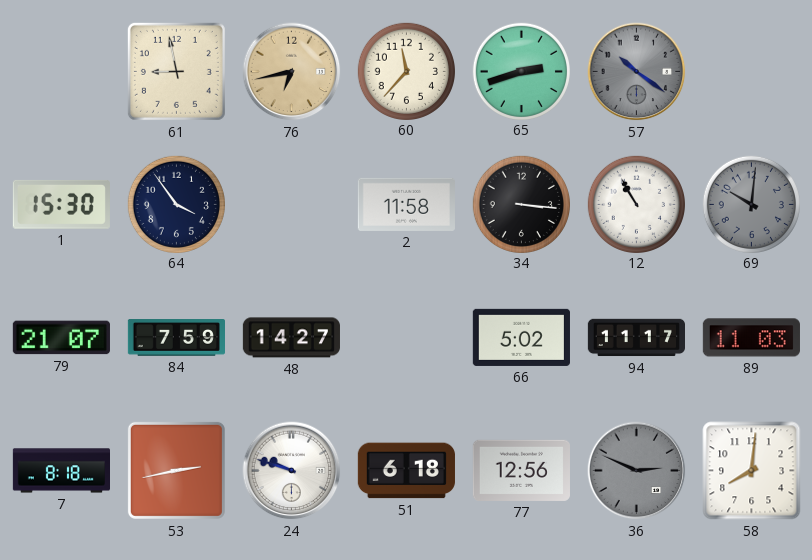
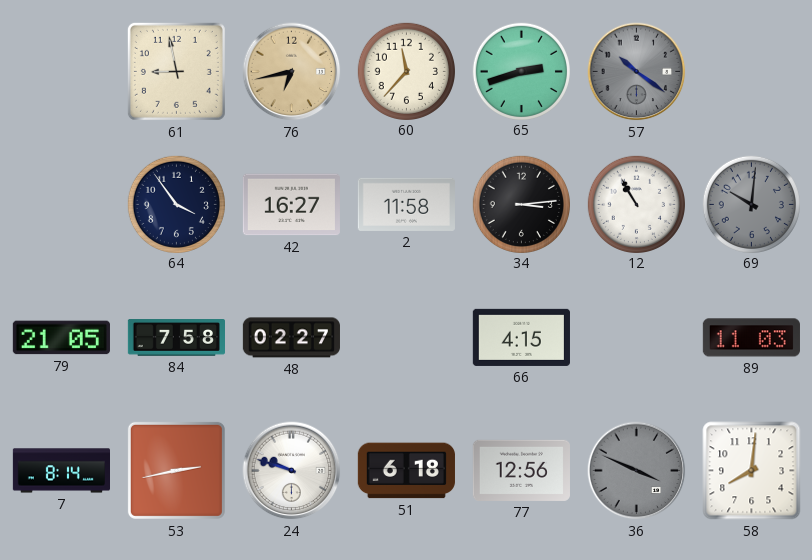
1: 15:30 -> none
42: none -> 16:27
34: 3:16 -> 3:14
79: 21:07 -> 21:05
84: 7:59 -> 7:58
48: 14:27 -> 02:27
66: 5:02 -> 4:15
94: 11:17 -> none
7: 8:18 -> 8:14
36: 2:49 -> 3:49
